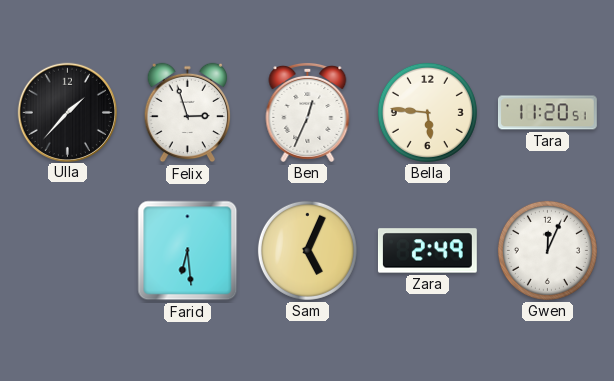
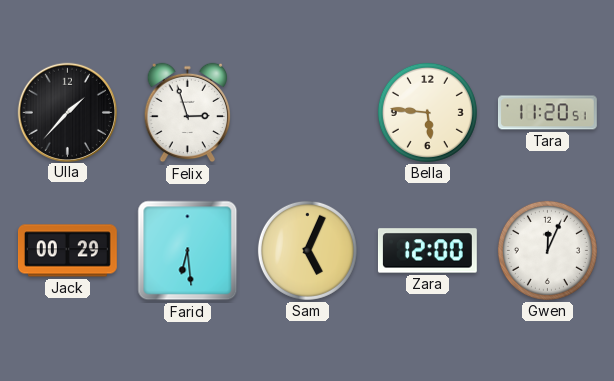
Ben: 12:34 -> none
Jack: none -> 00:29
Zara: 2:49 -> 12:00
